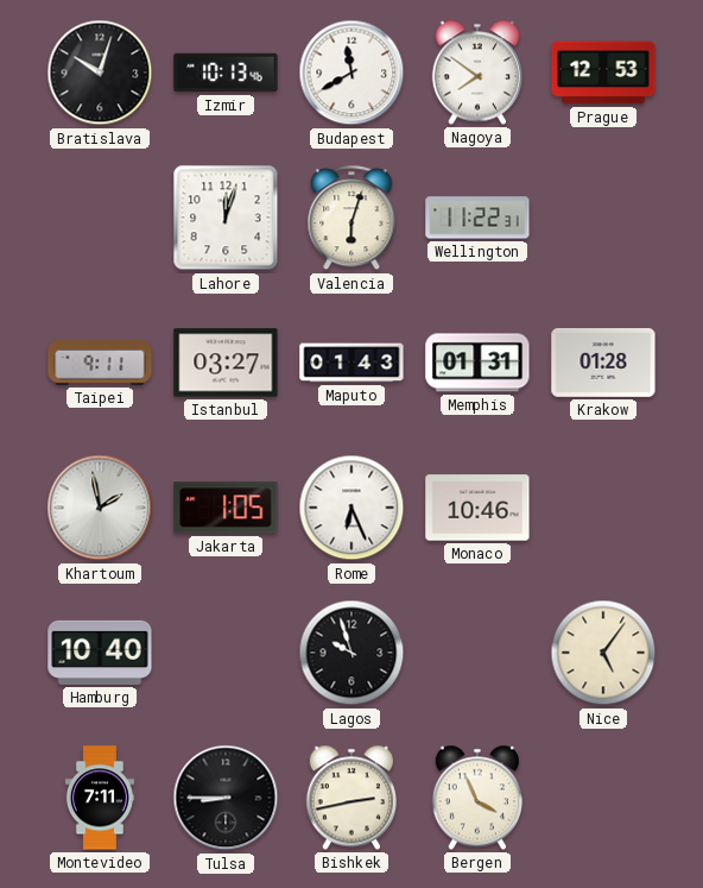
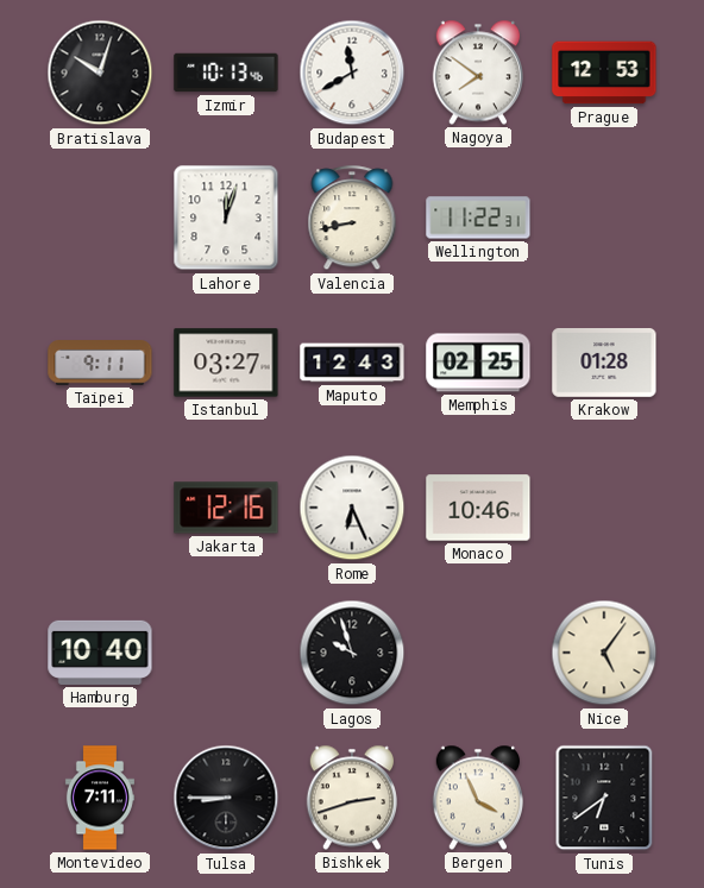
Valencia: 6:03 -> 8:43
Maputo: 01:43 -> 12:43
Memphis: 01:31 -> 02:25
Khartoum: 1:58 -> none
Jakarta: 1:05 -> 12:16
Bishkek: 2:43 -> 2:42
Tunis: none -> 6:39
